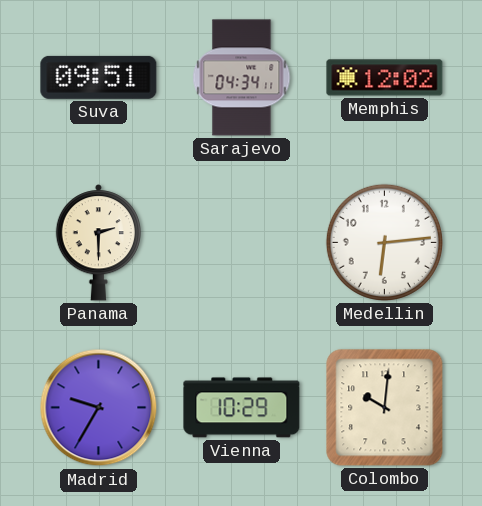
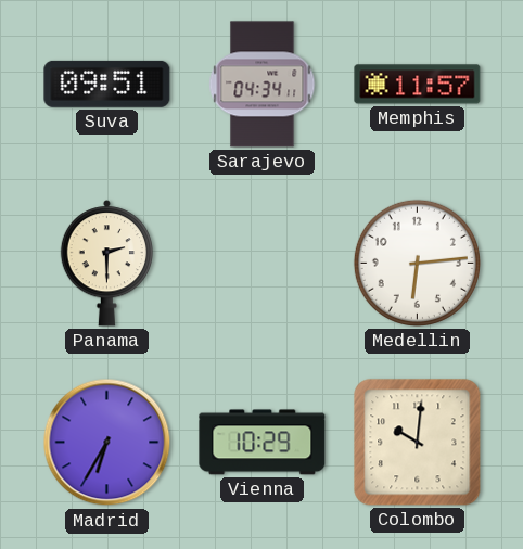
Memphis: 12:02 -> 11:57
Madrid: 9:35 -> 6:35
